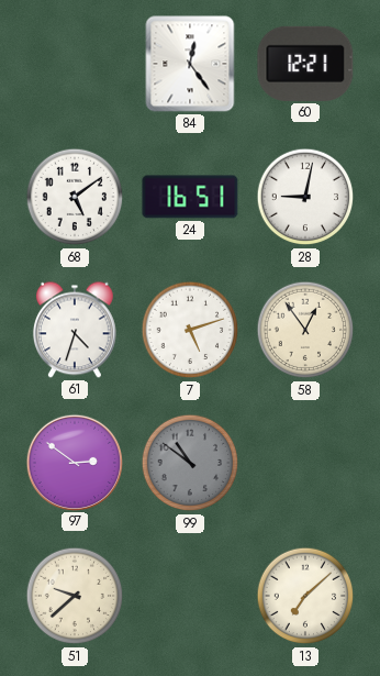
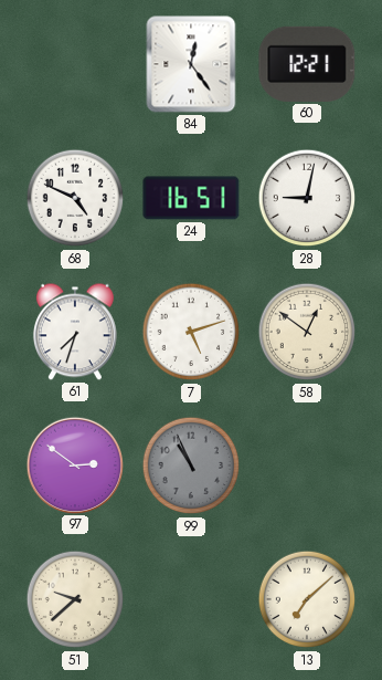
68: 5:09 -> 4:49
61: 4:33 -> 7:33
58: 12:54 -> 12:51
99: 10:51 -> 10:56
